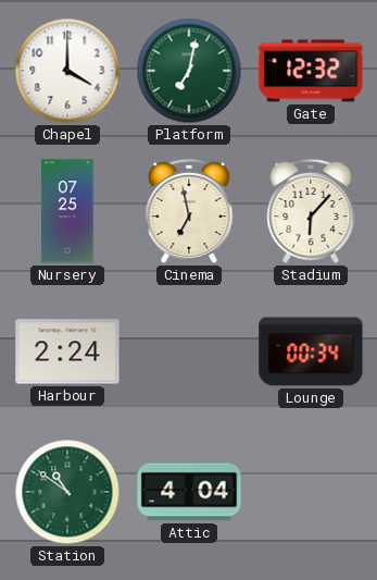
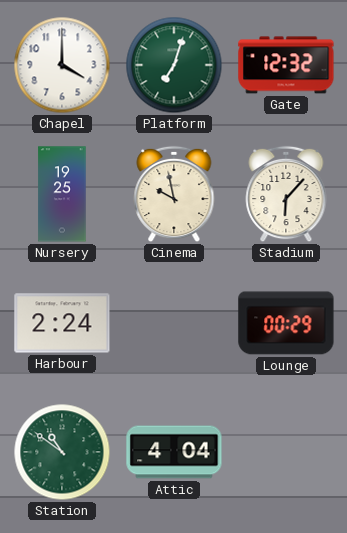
Platform: 7:02 -> 7:03
Nursery: 07:25 -> 19:25
Cinema: 6:58 -> 9:58
Lounge: 00:34 -> 00:29
